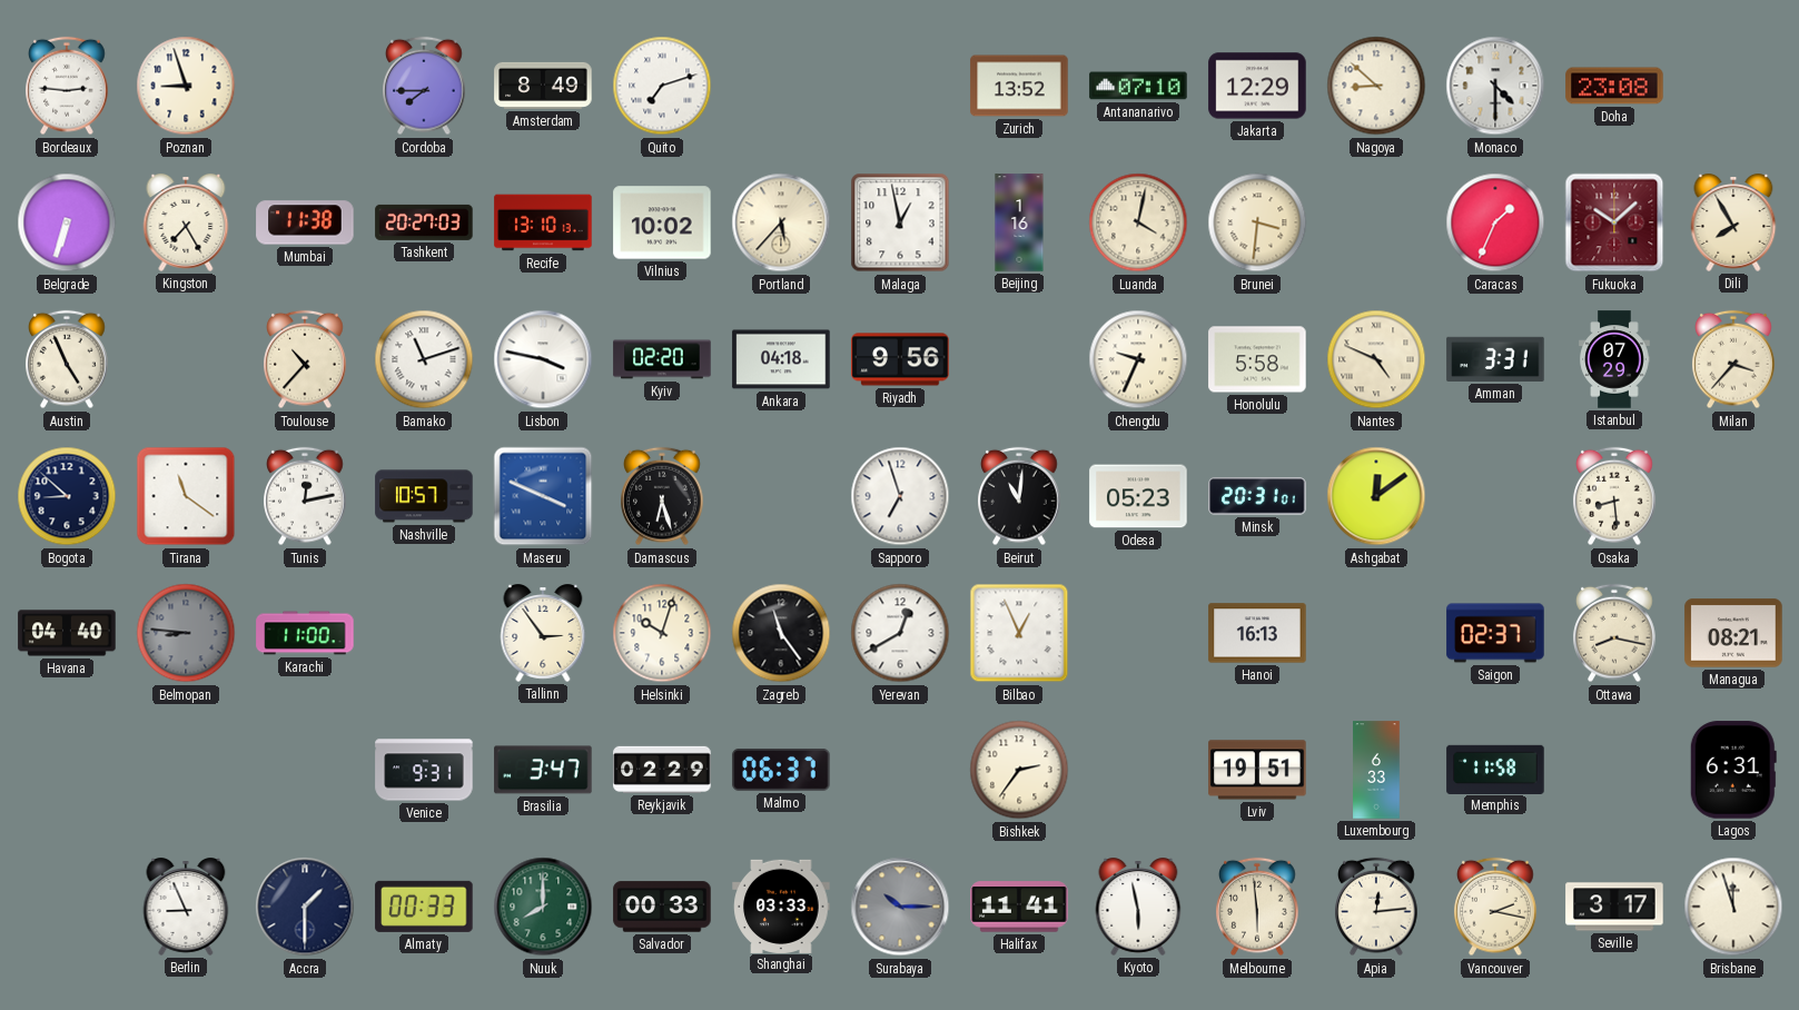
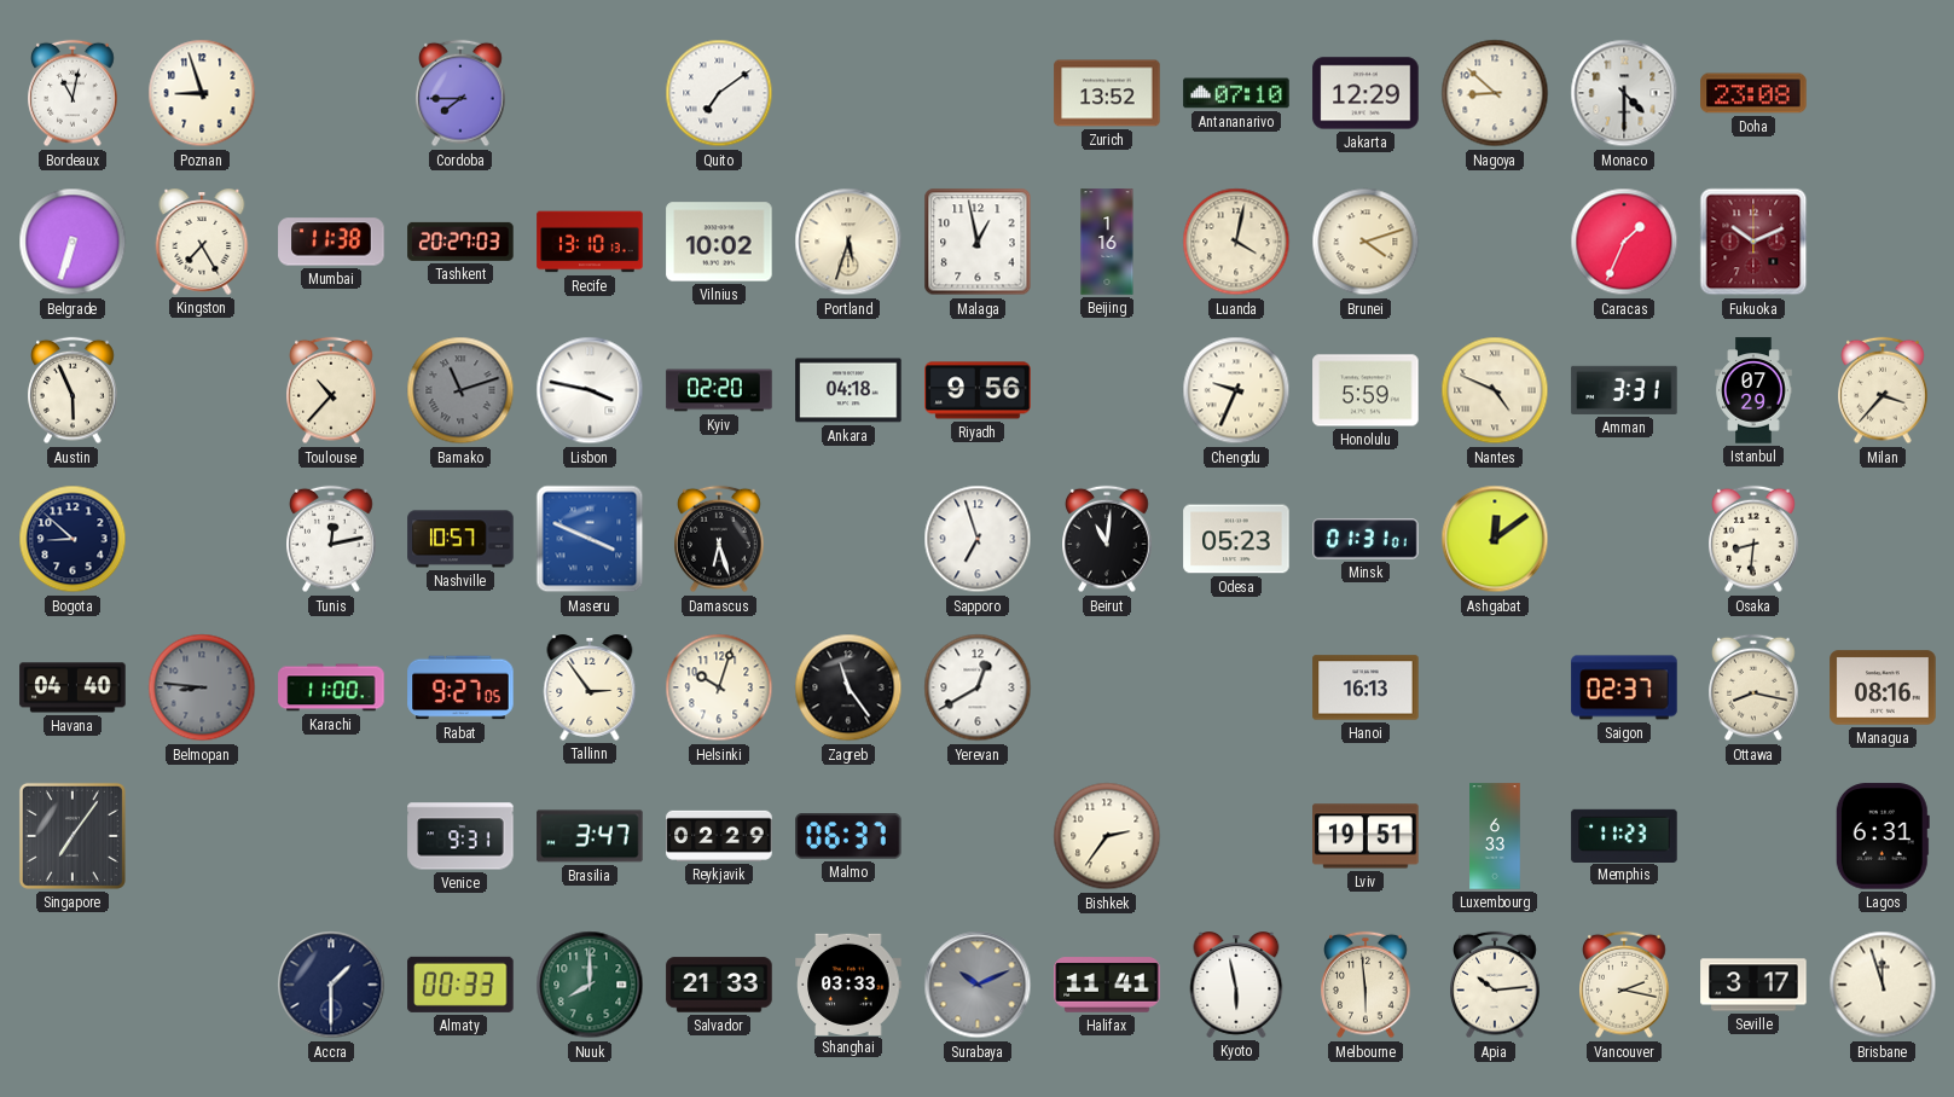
Bordeaux: 2:46 -> 11:02
Amsterdam: 8:49 -> none
Quito: 7:12 -> 7:09
Portland: 5:37 -> 5:33
Brunei: 3:31 -> 4:12
Fukuoka: 10:08 -> 10:11
Dili: 7:55 -> none
Austin: 4:56 -> 5:56
Bamako dial: white -> grey
Honolulu: 5:58 -> 5:59
Tirana: 11:21 -> none
Minsk: 20:31 -> 01:31
Osaka: 8:29 -> 8:31
Rabat: none -> 9:27
Bilbao: 12:56 -> none
Managua: 08:21 -> 08:16
Singapore: none -> 7:06
Memphis: 11:58 -> 11:23
Berlin: 8:56 -> none
Salvador: 00:33 -> 21:33
Surabaya: 10:15 -> 10:11
Apia: 12:14 -> 10:14
